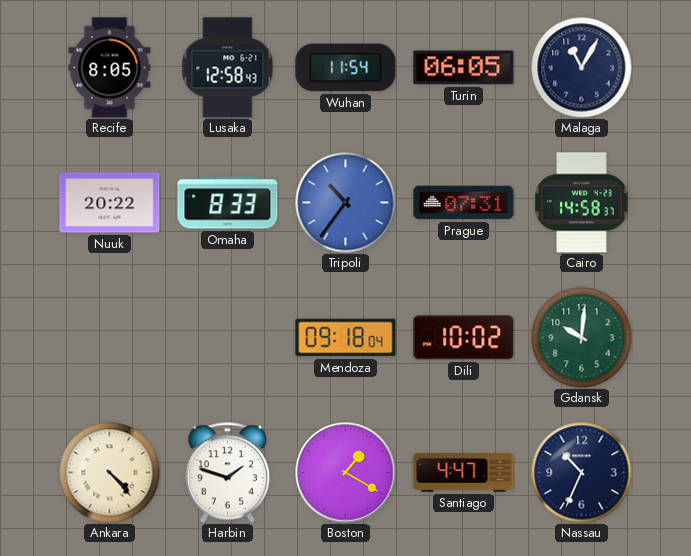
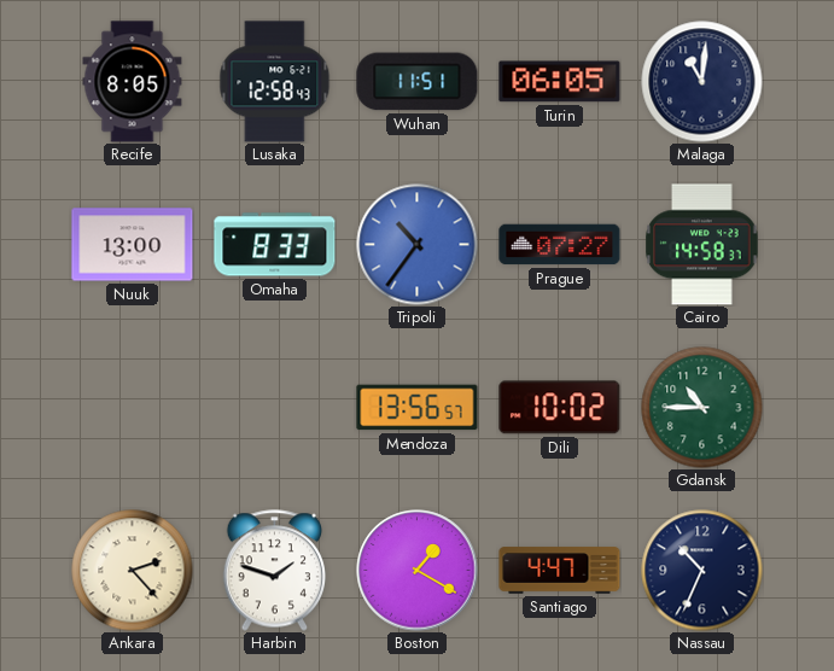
Wuhan: 11:54 -> 11:51
Malaga: 11:05 -> 11:01
Nuuk: 20:22 -> 13:00
Prague: 07:31 -> 07:27
Mendoza: 09:18 -> 13:56
Gdansk: 10:01 -> 10:45
Ankara: 4:23 -> 2:23
